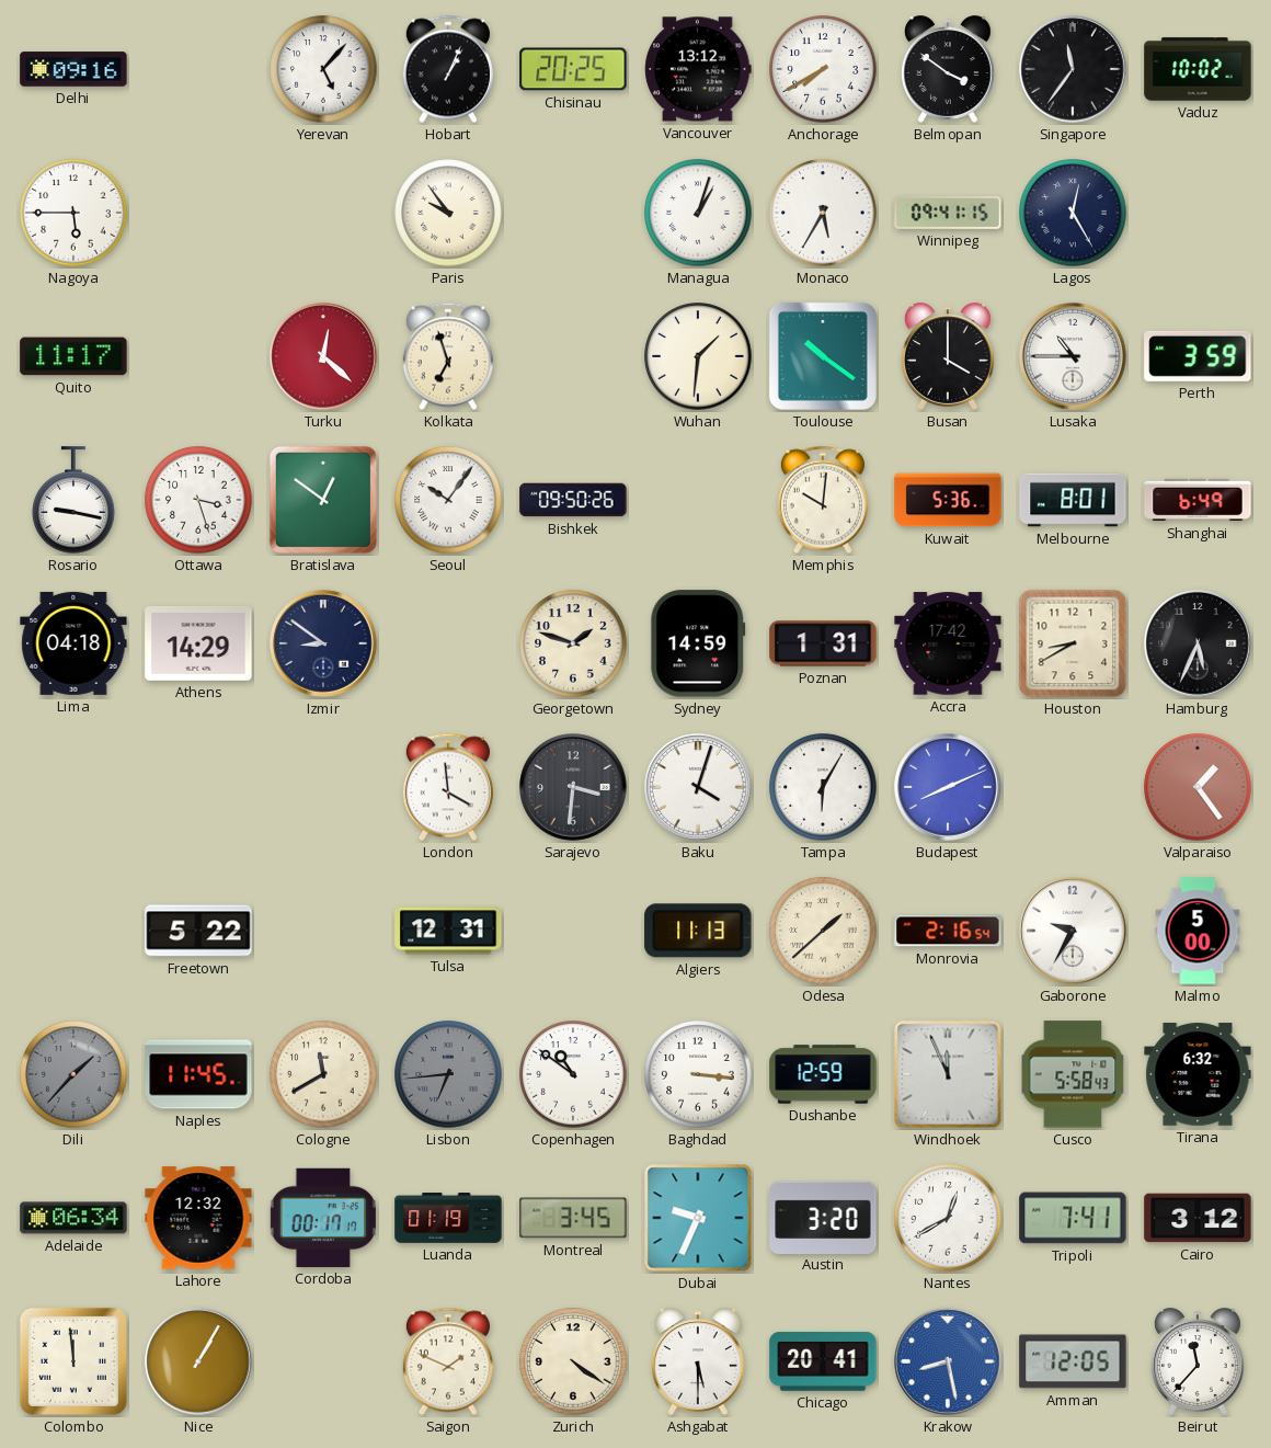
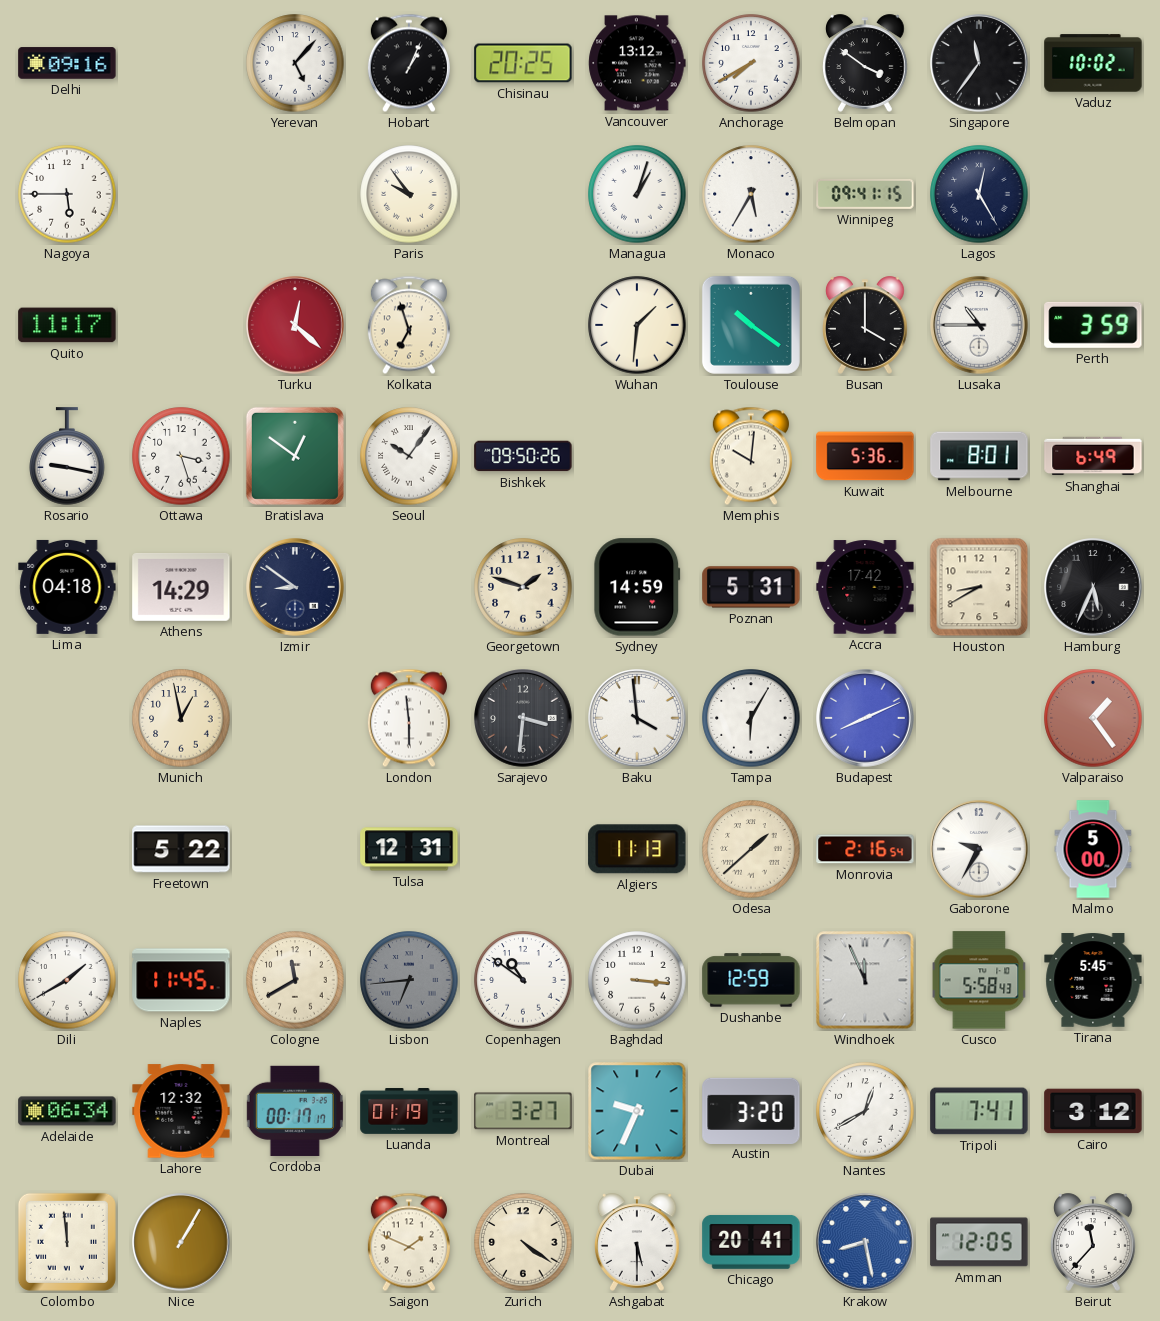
Poznan: 1:31 -> 5:31
Munich: none -> 12:58
London: 3:59 -> 5:59
Baku: 4:03 -> 3:59
Dili: 1:37 -> 1:40
Dili dial: grey -> white
Tirana: 6:32 -> 5:45
Montreal: 3:45 -> 3:27
